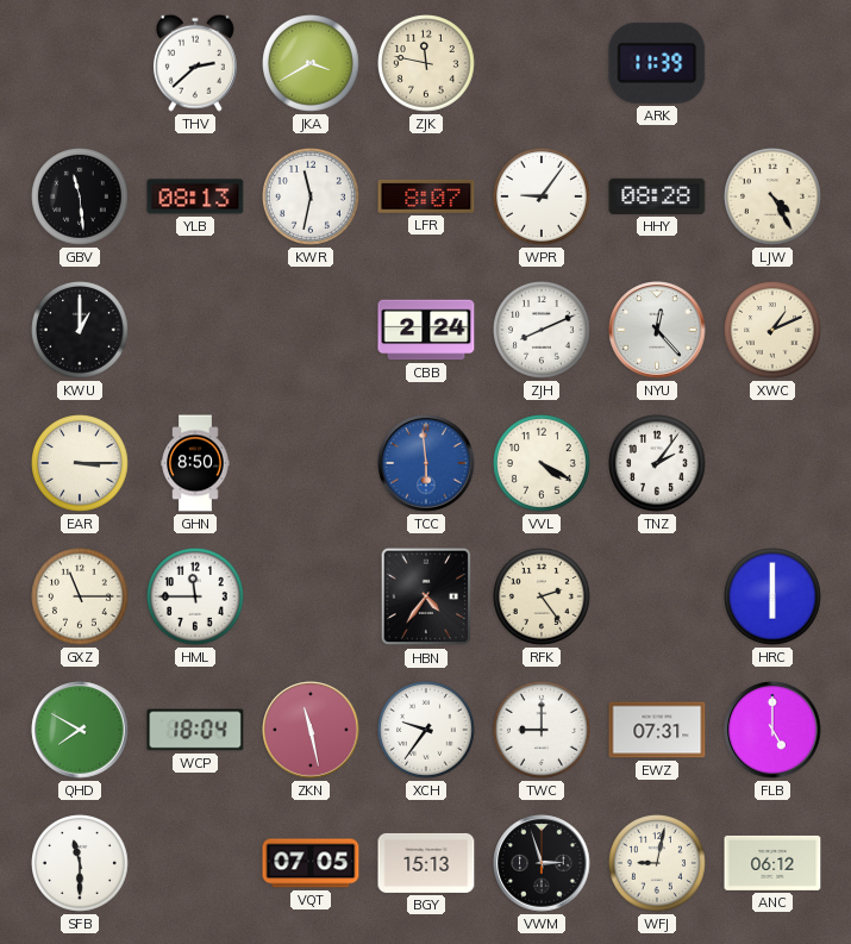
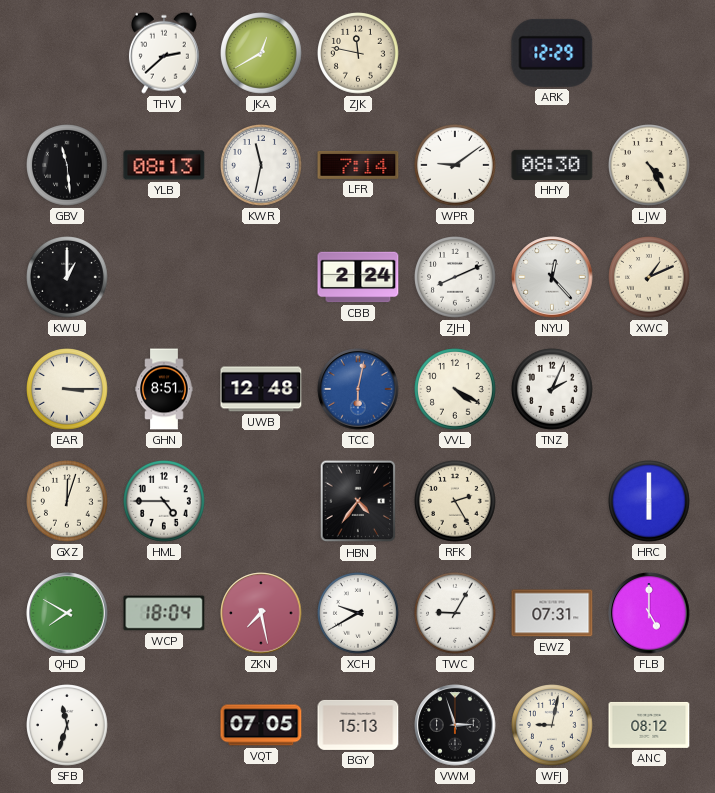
JKA: 3:40 -> 12:40
ARK: 11:39 -> 12:29
LFR: 8:07 -> 7:14
WPR: 9:06 -> 9:09
HHY: 08:28 -> 08:30
GHN: 8:50 -> 8:51
UWB: none -> 12:48
TCC: 5:59 -> 6:02
TNZ: 2:06 -> 2:04
GXZ: 11:15 -> 12:03
HML: 11:45 -> 4:45
RFK: 2:24 -> 2:25
ZKN: 11:28 -> 7:28
XCH: 9:36 -> 9:40
TWC: 9:00 -> 9:05
SFB: 11:30 -> 11:33
ANC: 06:12 -> 08:12
